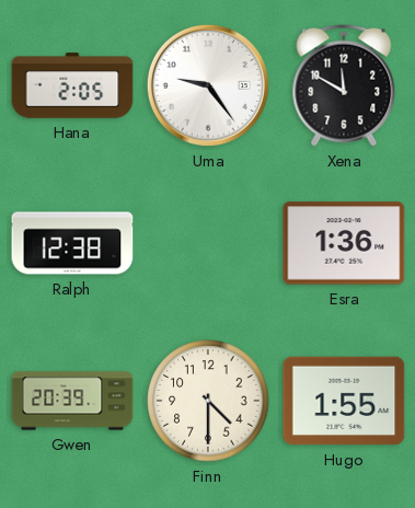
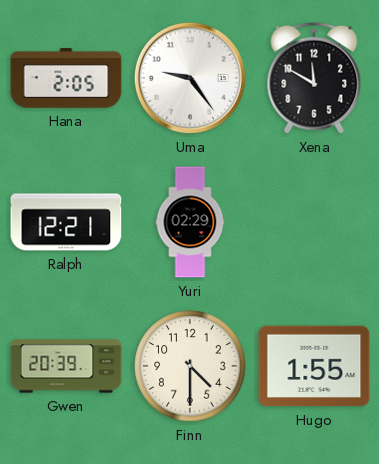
Ralph: 12:38 -> 12:21
Yuri: none -> 02:29
Esra: 1:36 -> none
